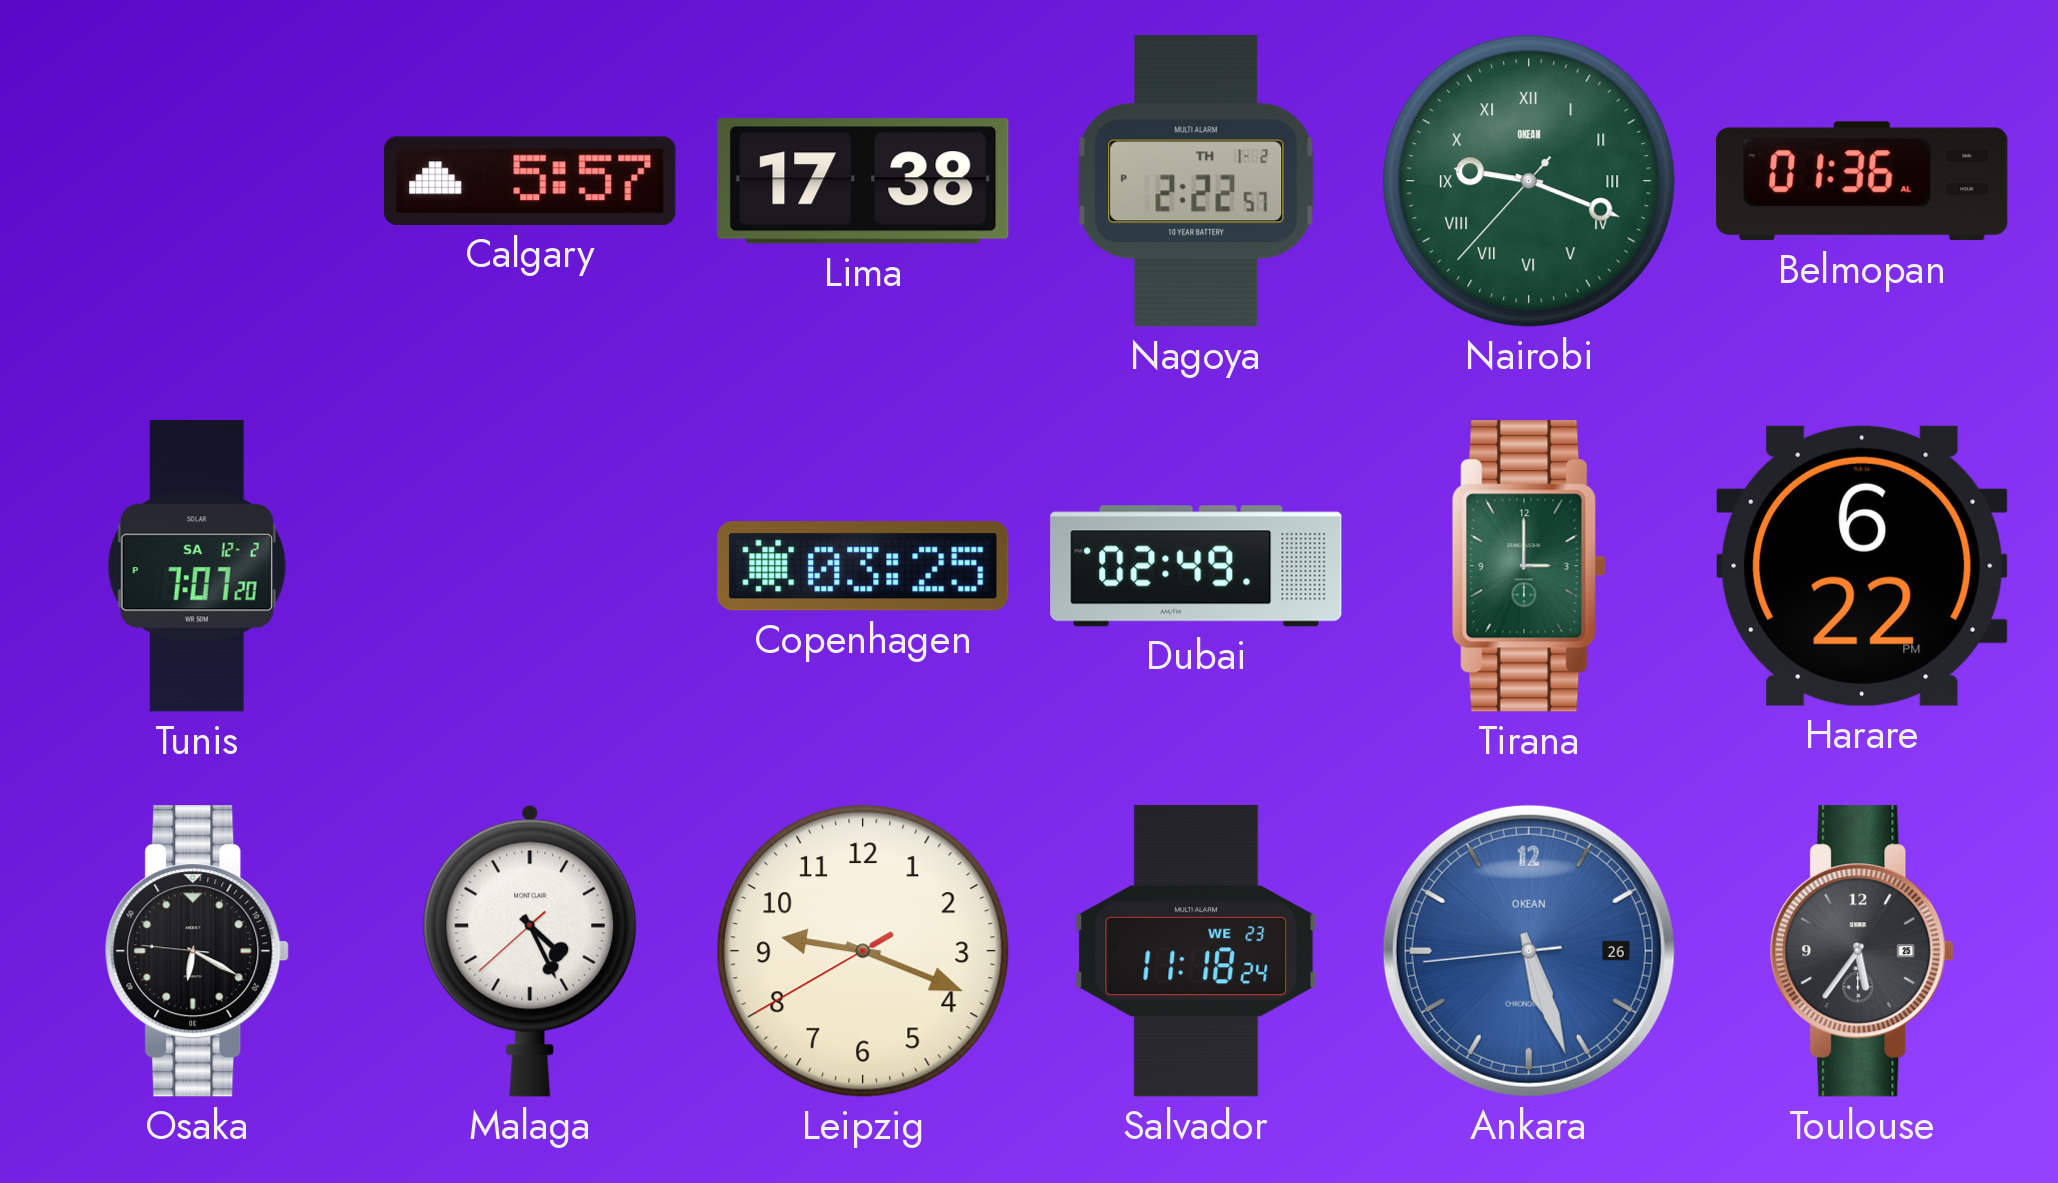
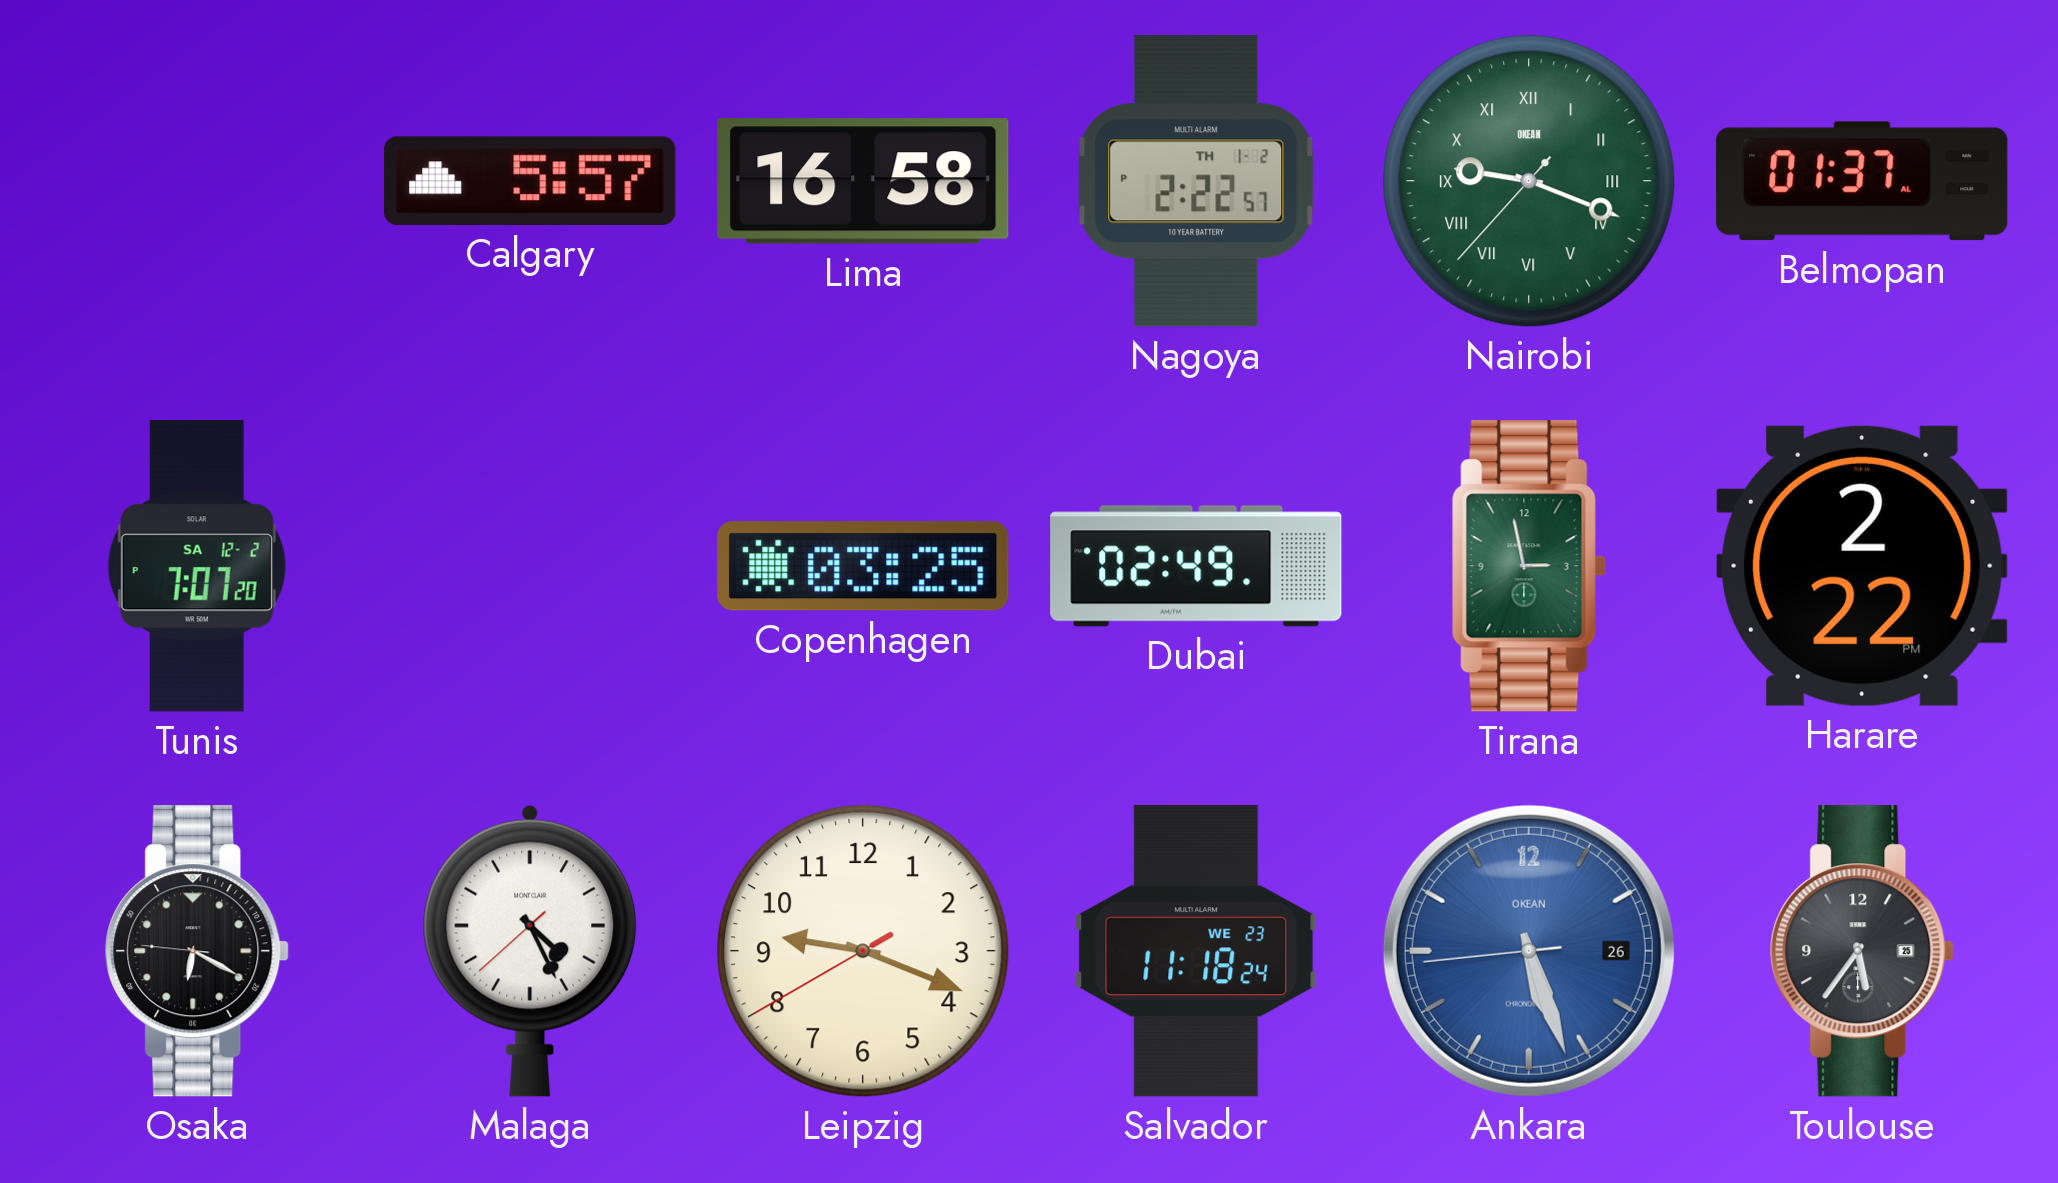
Lima: 17:38 -> 16:58
Belmopan: 01:36 -> 01:37
Tirana: 3:00 -> 2:58
Harare: 6:22 -> 2:22
